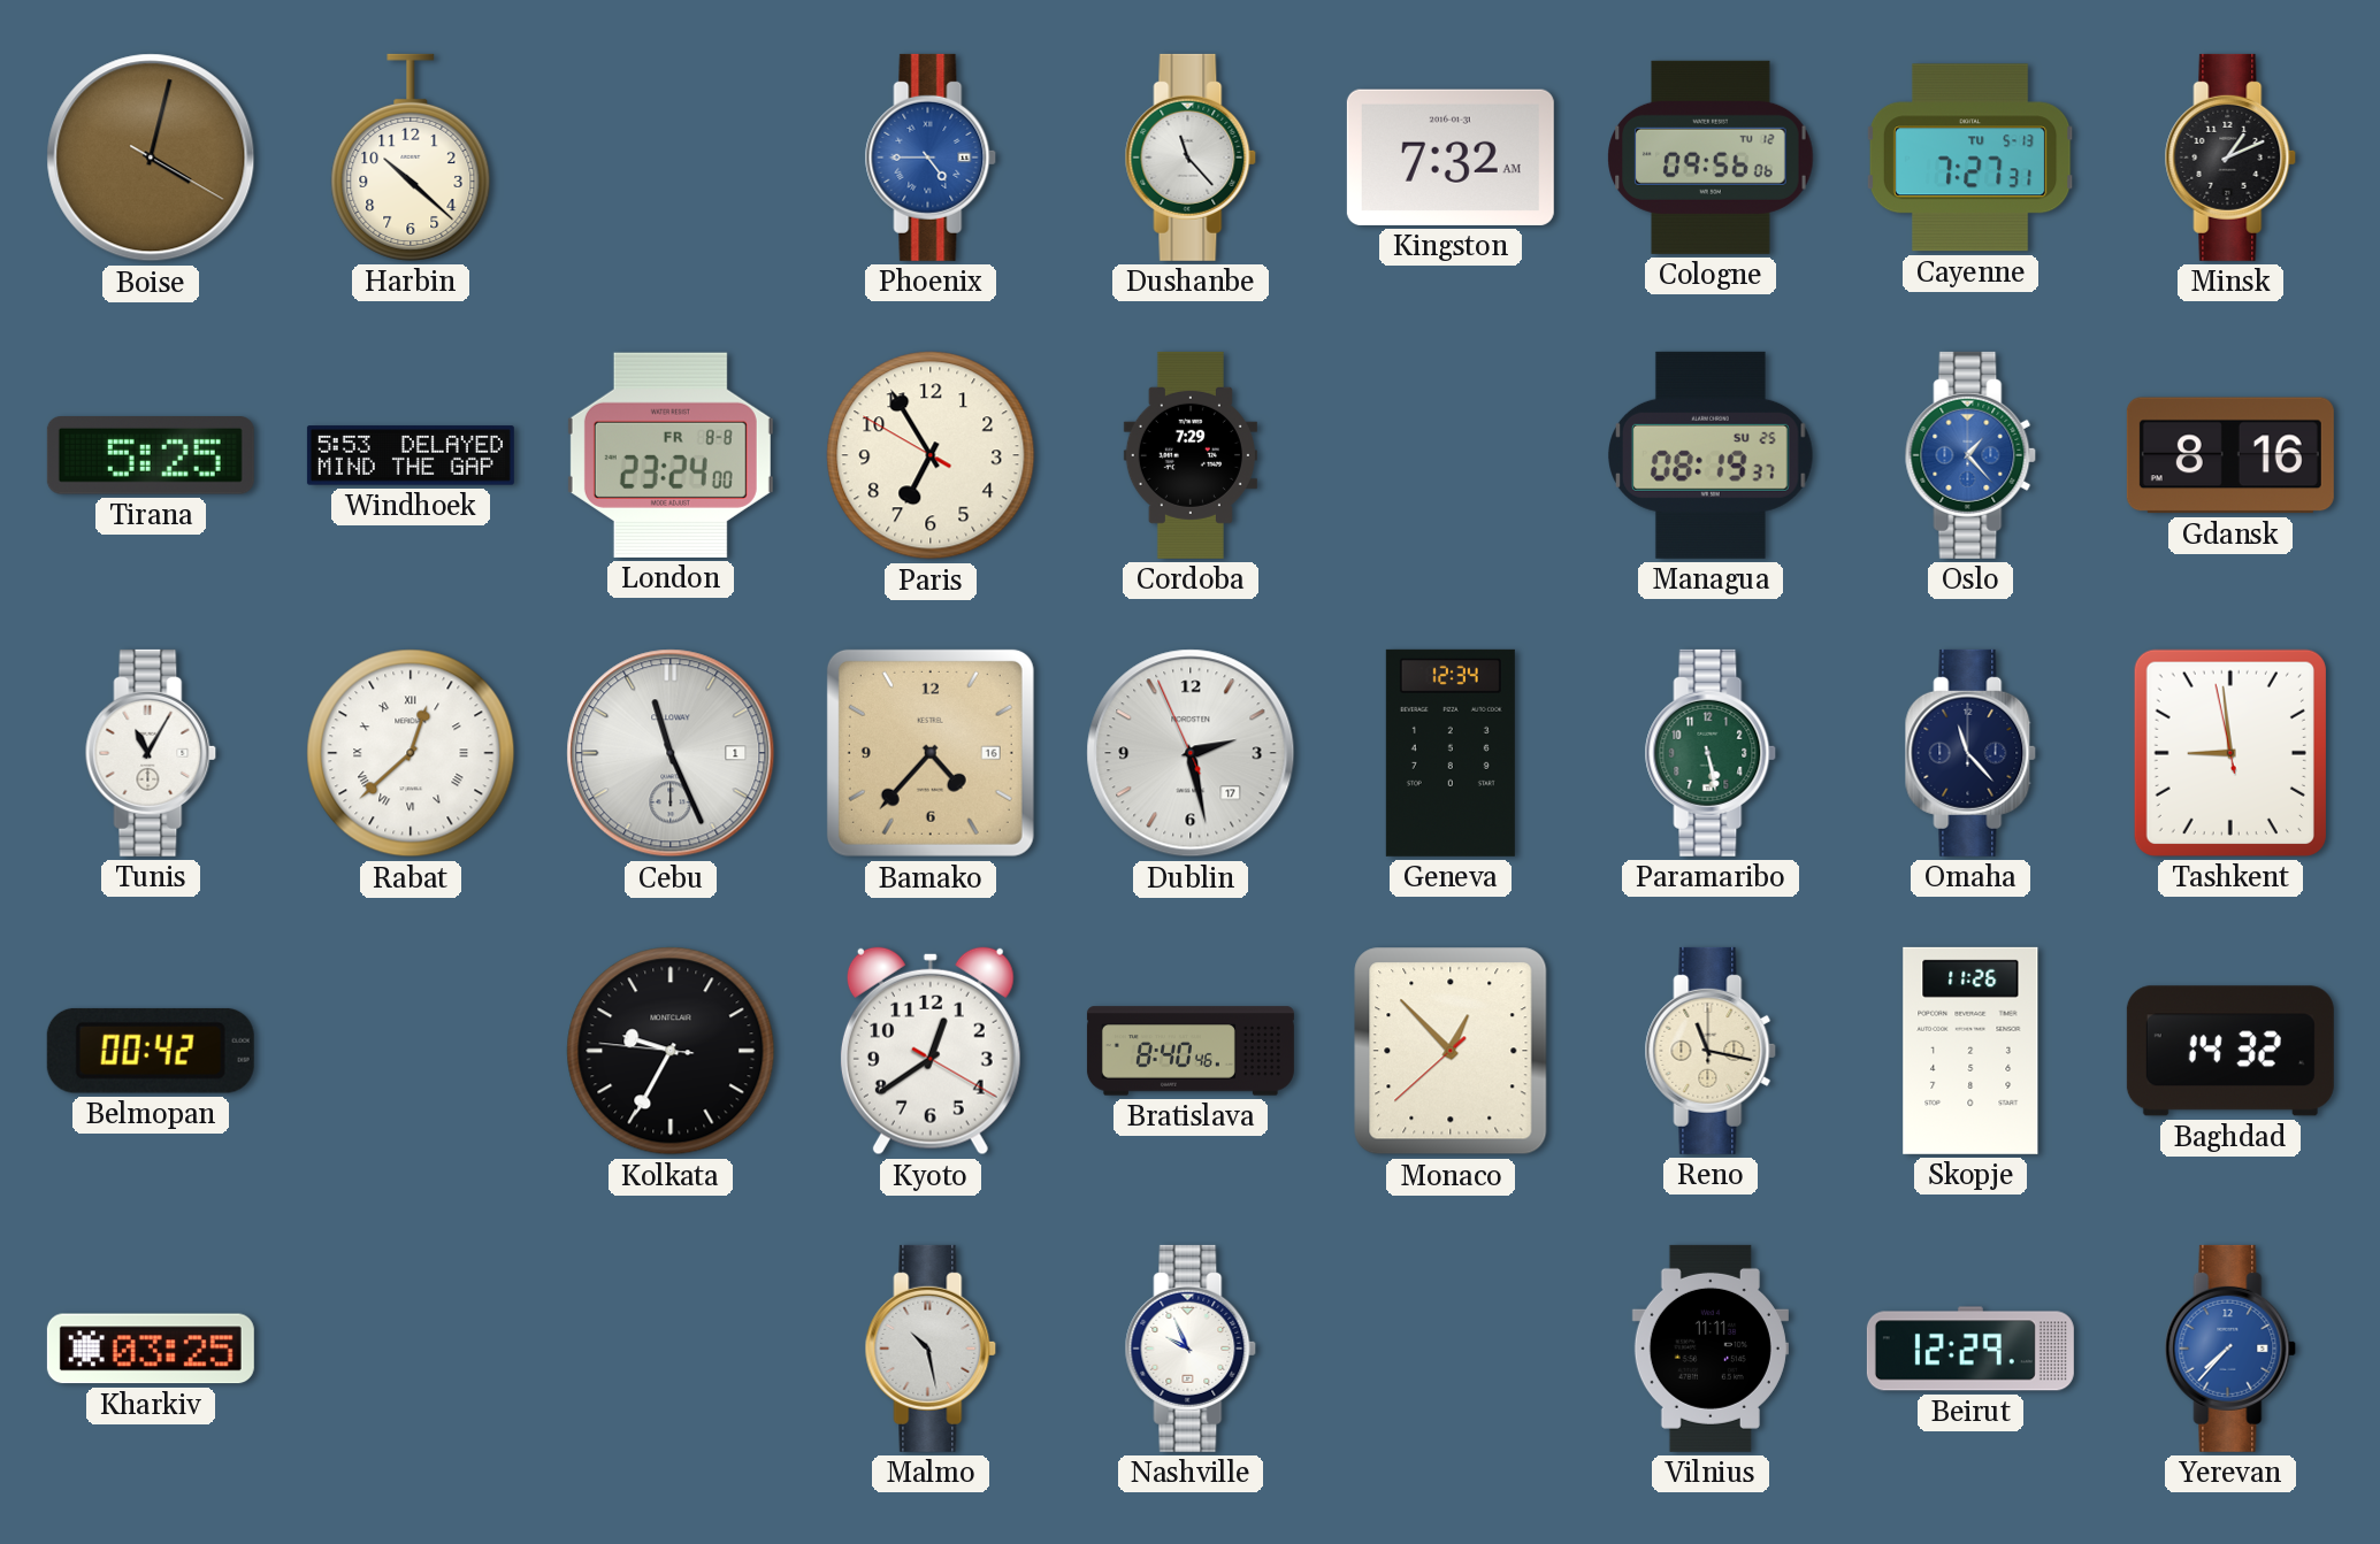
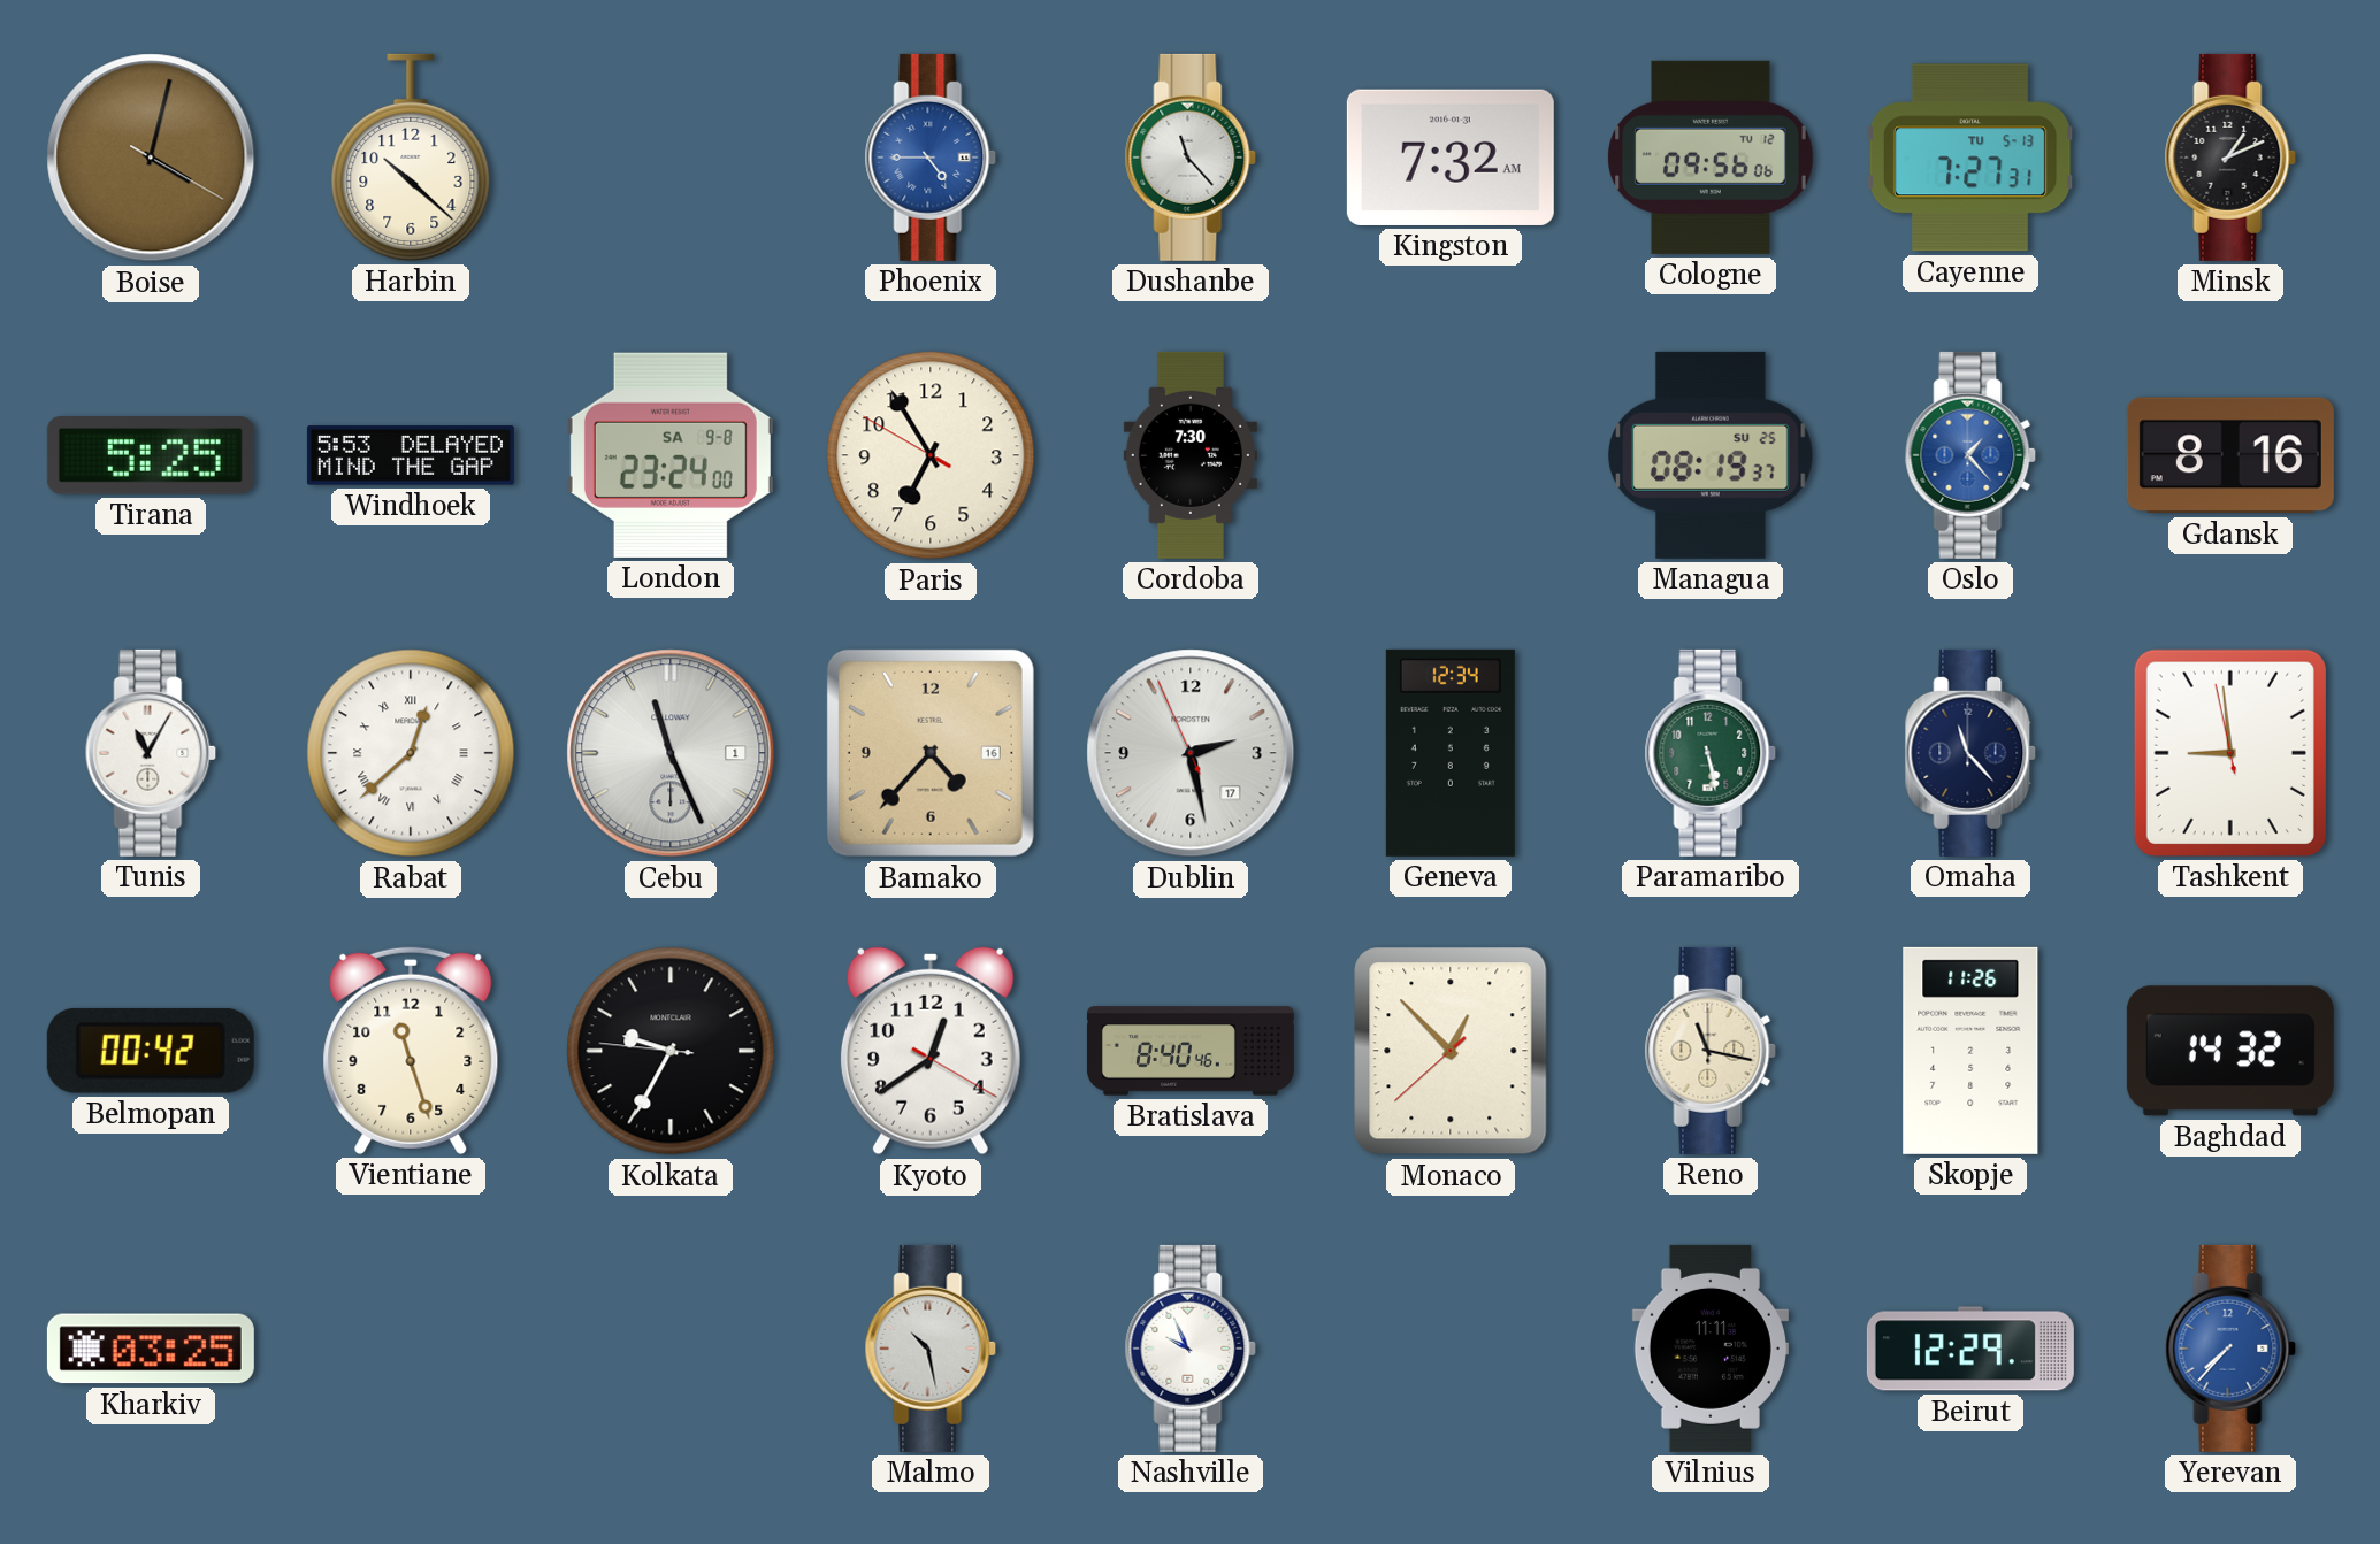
London date: FR 8-8 -> SA 9-8
Cordoba: 7:29 -> 7:30
Vientiane: none -> 11:27
